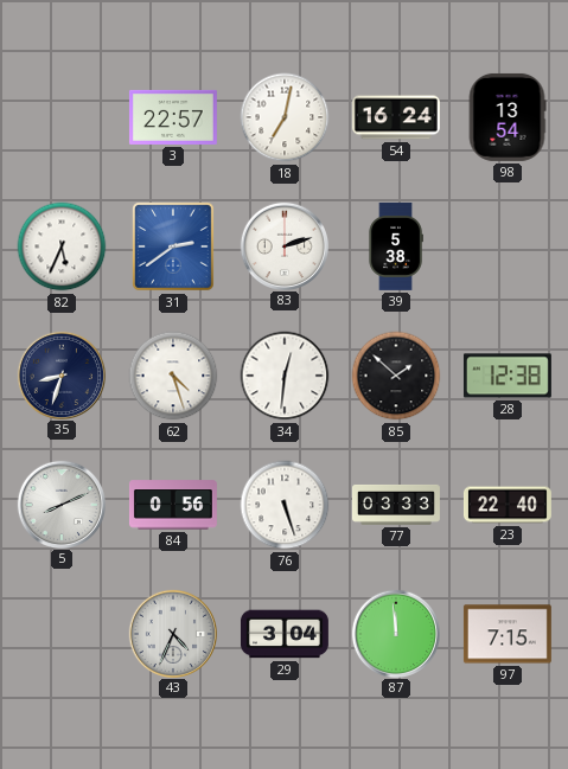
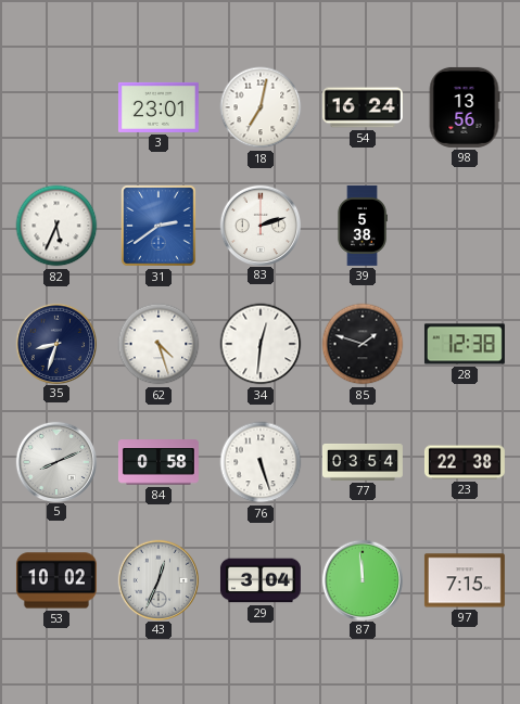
3: 22:57 -> 23:01
98: 13:54 -> 13:56
85: 1:52 -> 1:48
84: 0:56 -> 0:58
77: 03:33 -> 03:54
23: 22:40 -> 22:38
53: none -> 10:02
43: 4:34 -> 12:34
